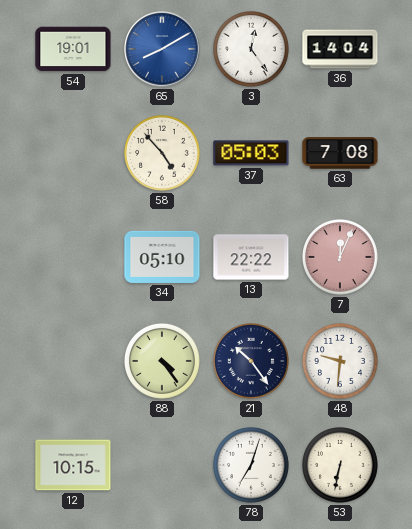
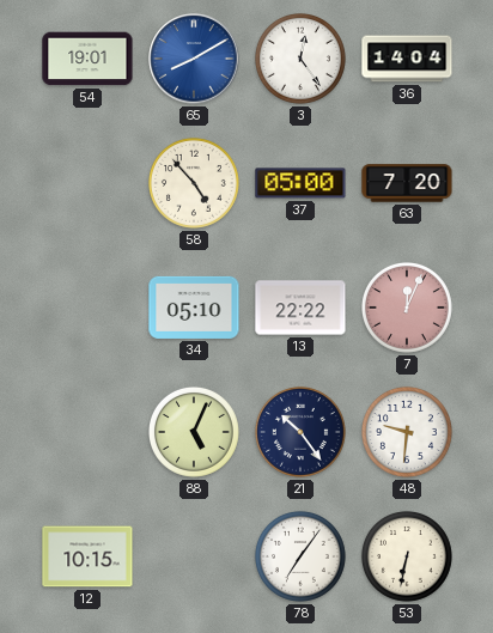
37: 05:03 -> 05:00
63: 7:08 -> 7:20
88: 4:24 -> 5:04
78: 7:03 -> 7:06
